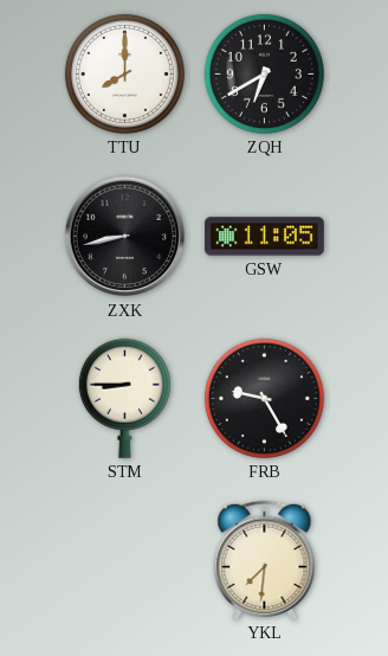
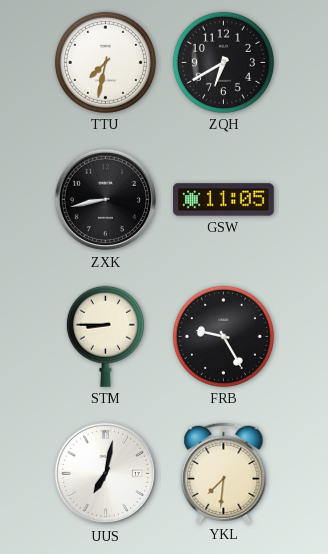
TTU: 8:00 -> 7:32
UUS: none -> 7:02
